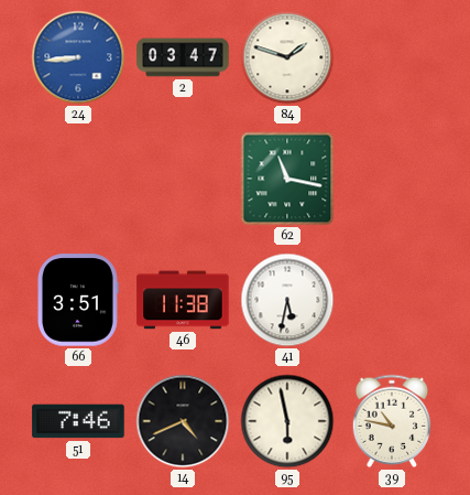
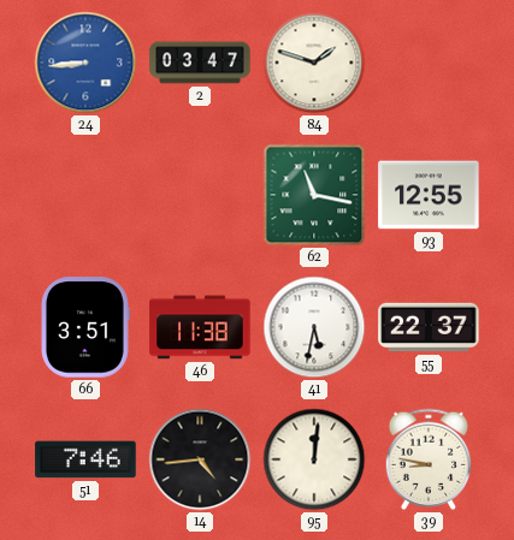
93: none -> 12:55
55: none -> 22:37
14: 4:41 -> 4:44
95: 5:58 -> 12:01
39: 10:47 -> 8:47
